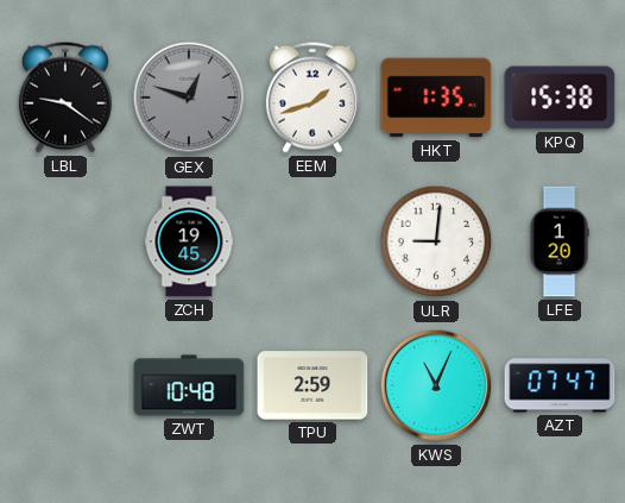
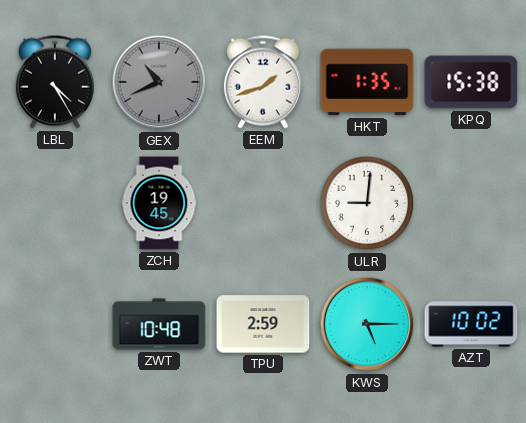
LBL: 9:21 -> 4:25
GEX: 12:48 -> 10:41
LFE: 1:20 -> none
KWS: 11:04 -> 5:15
AZT: 07:47 -> 10:02
